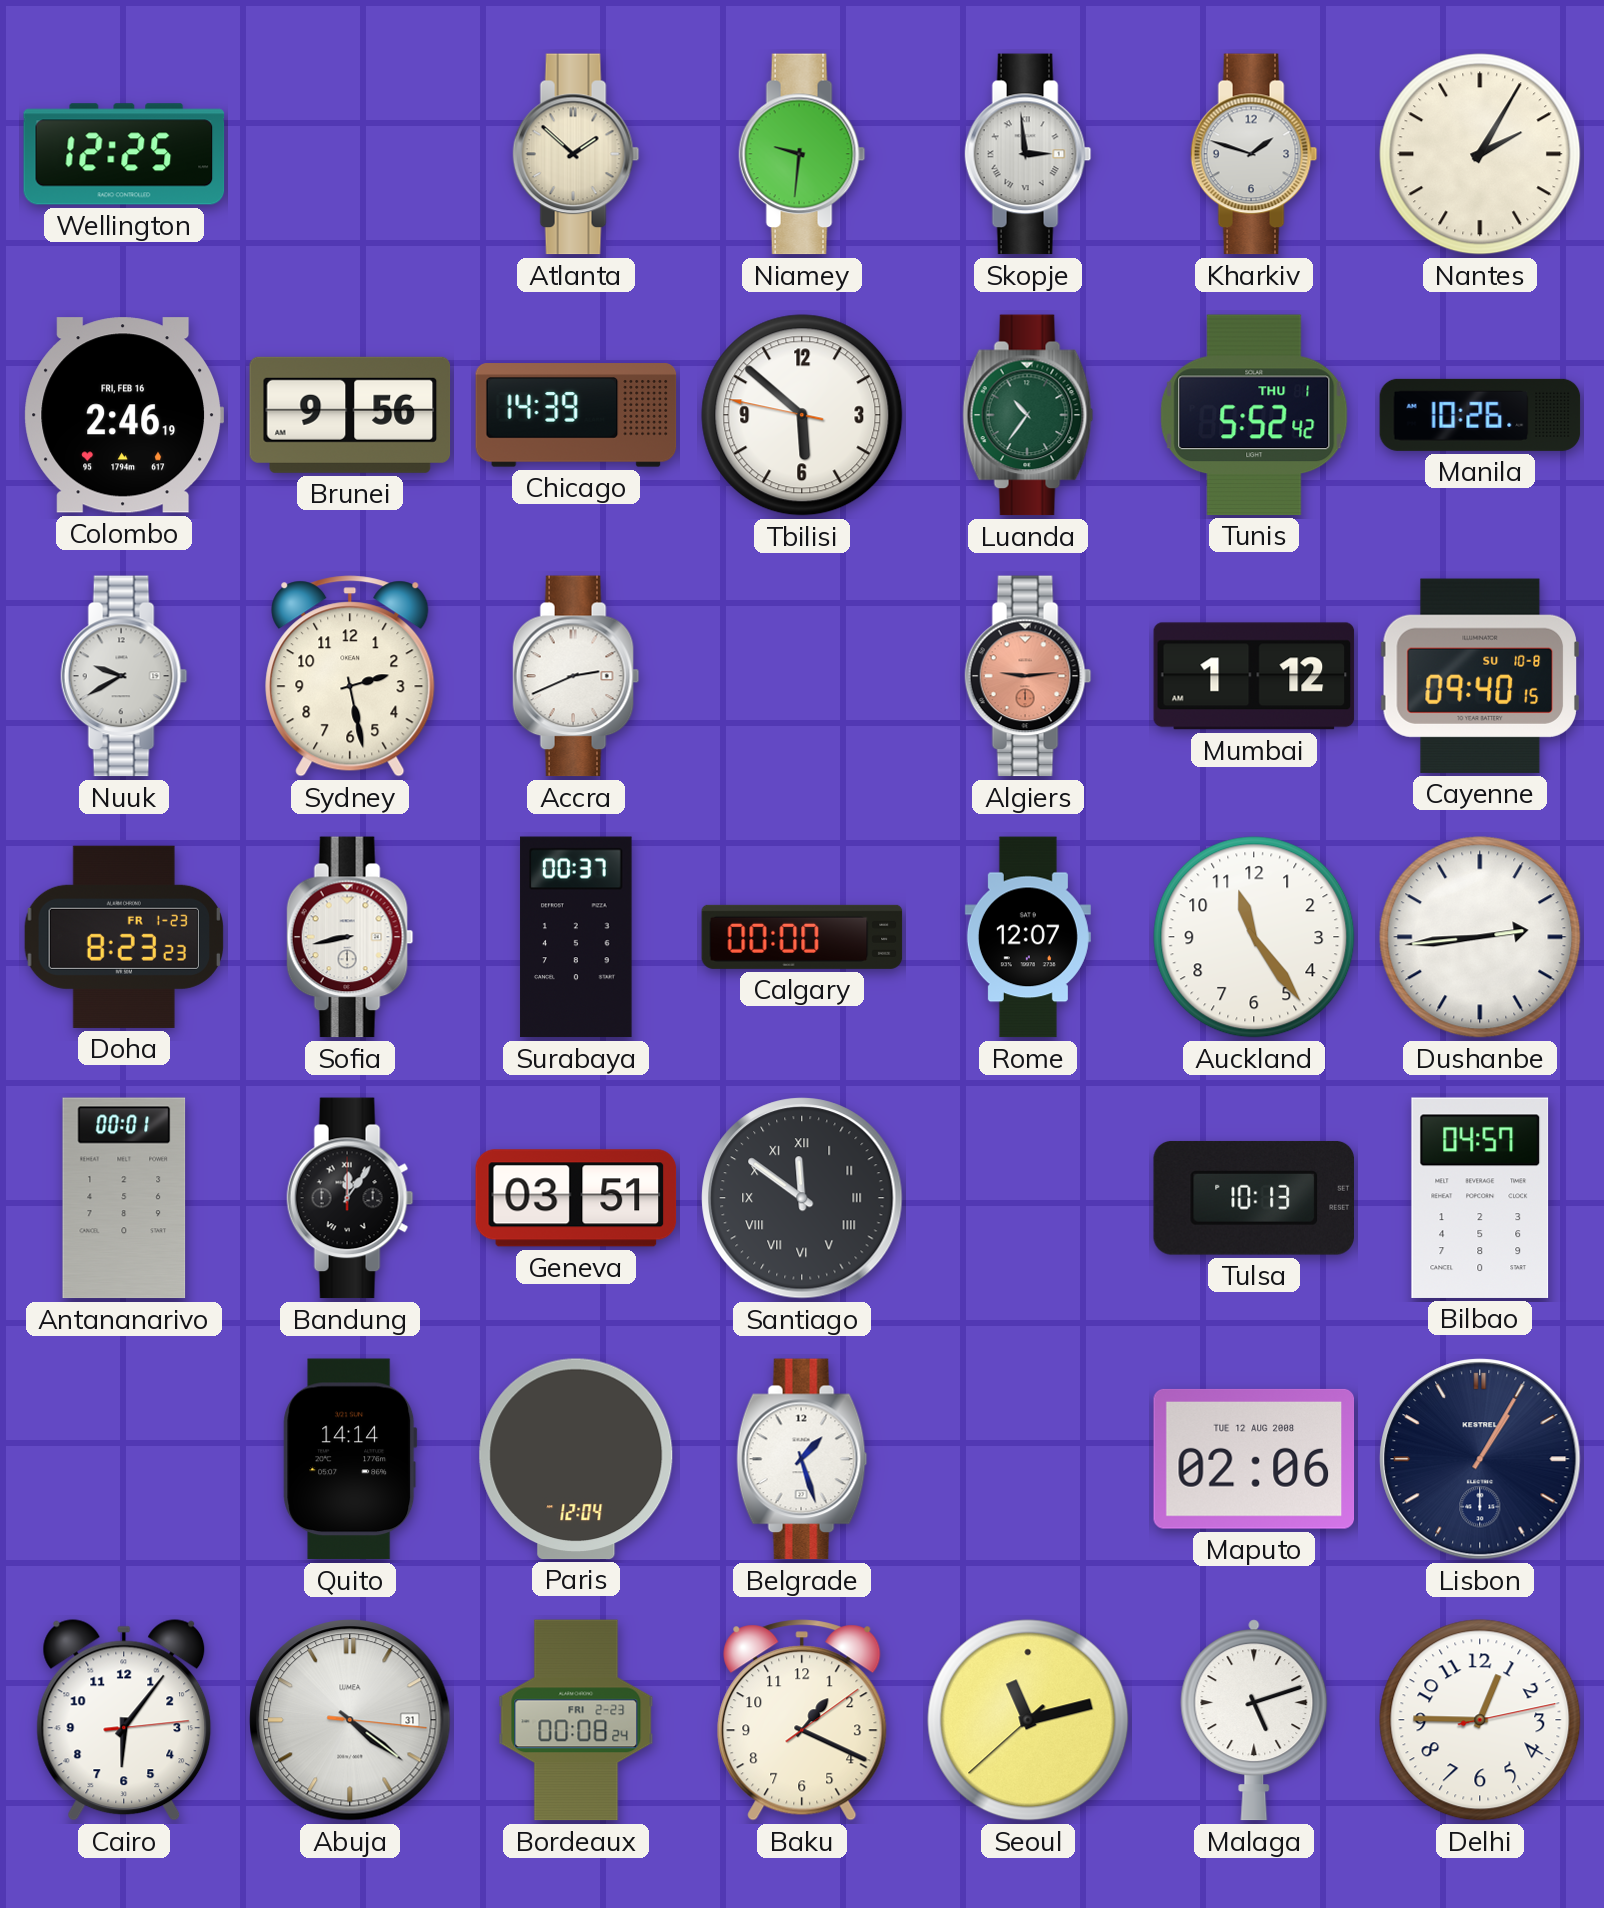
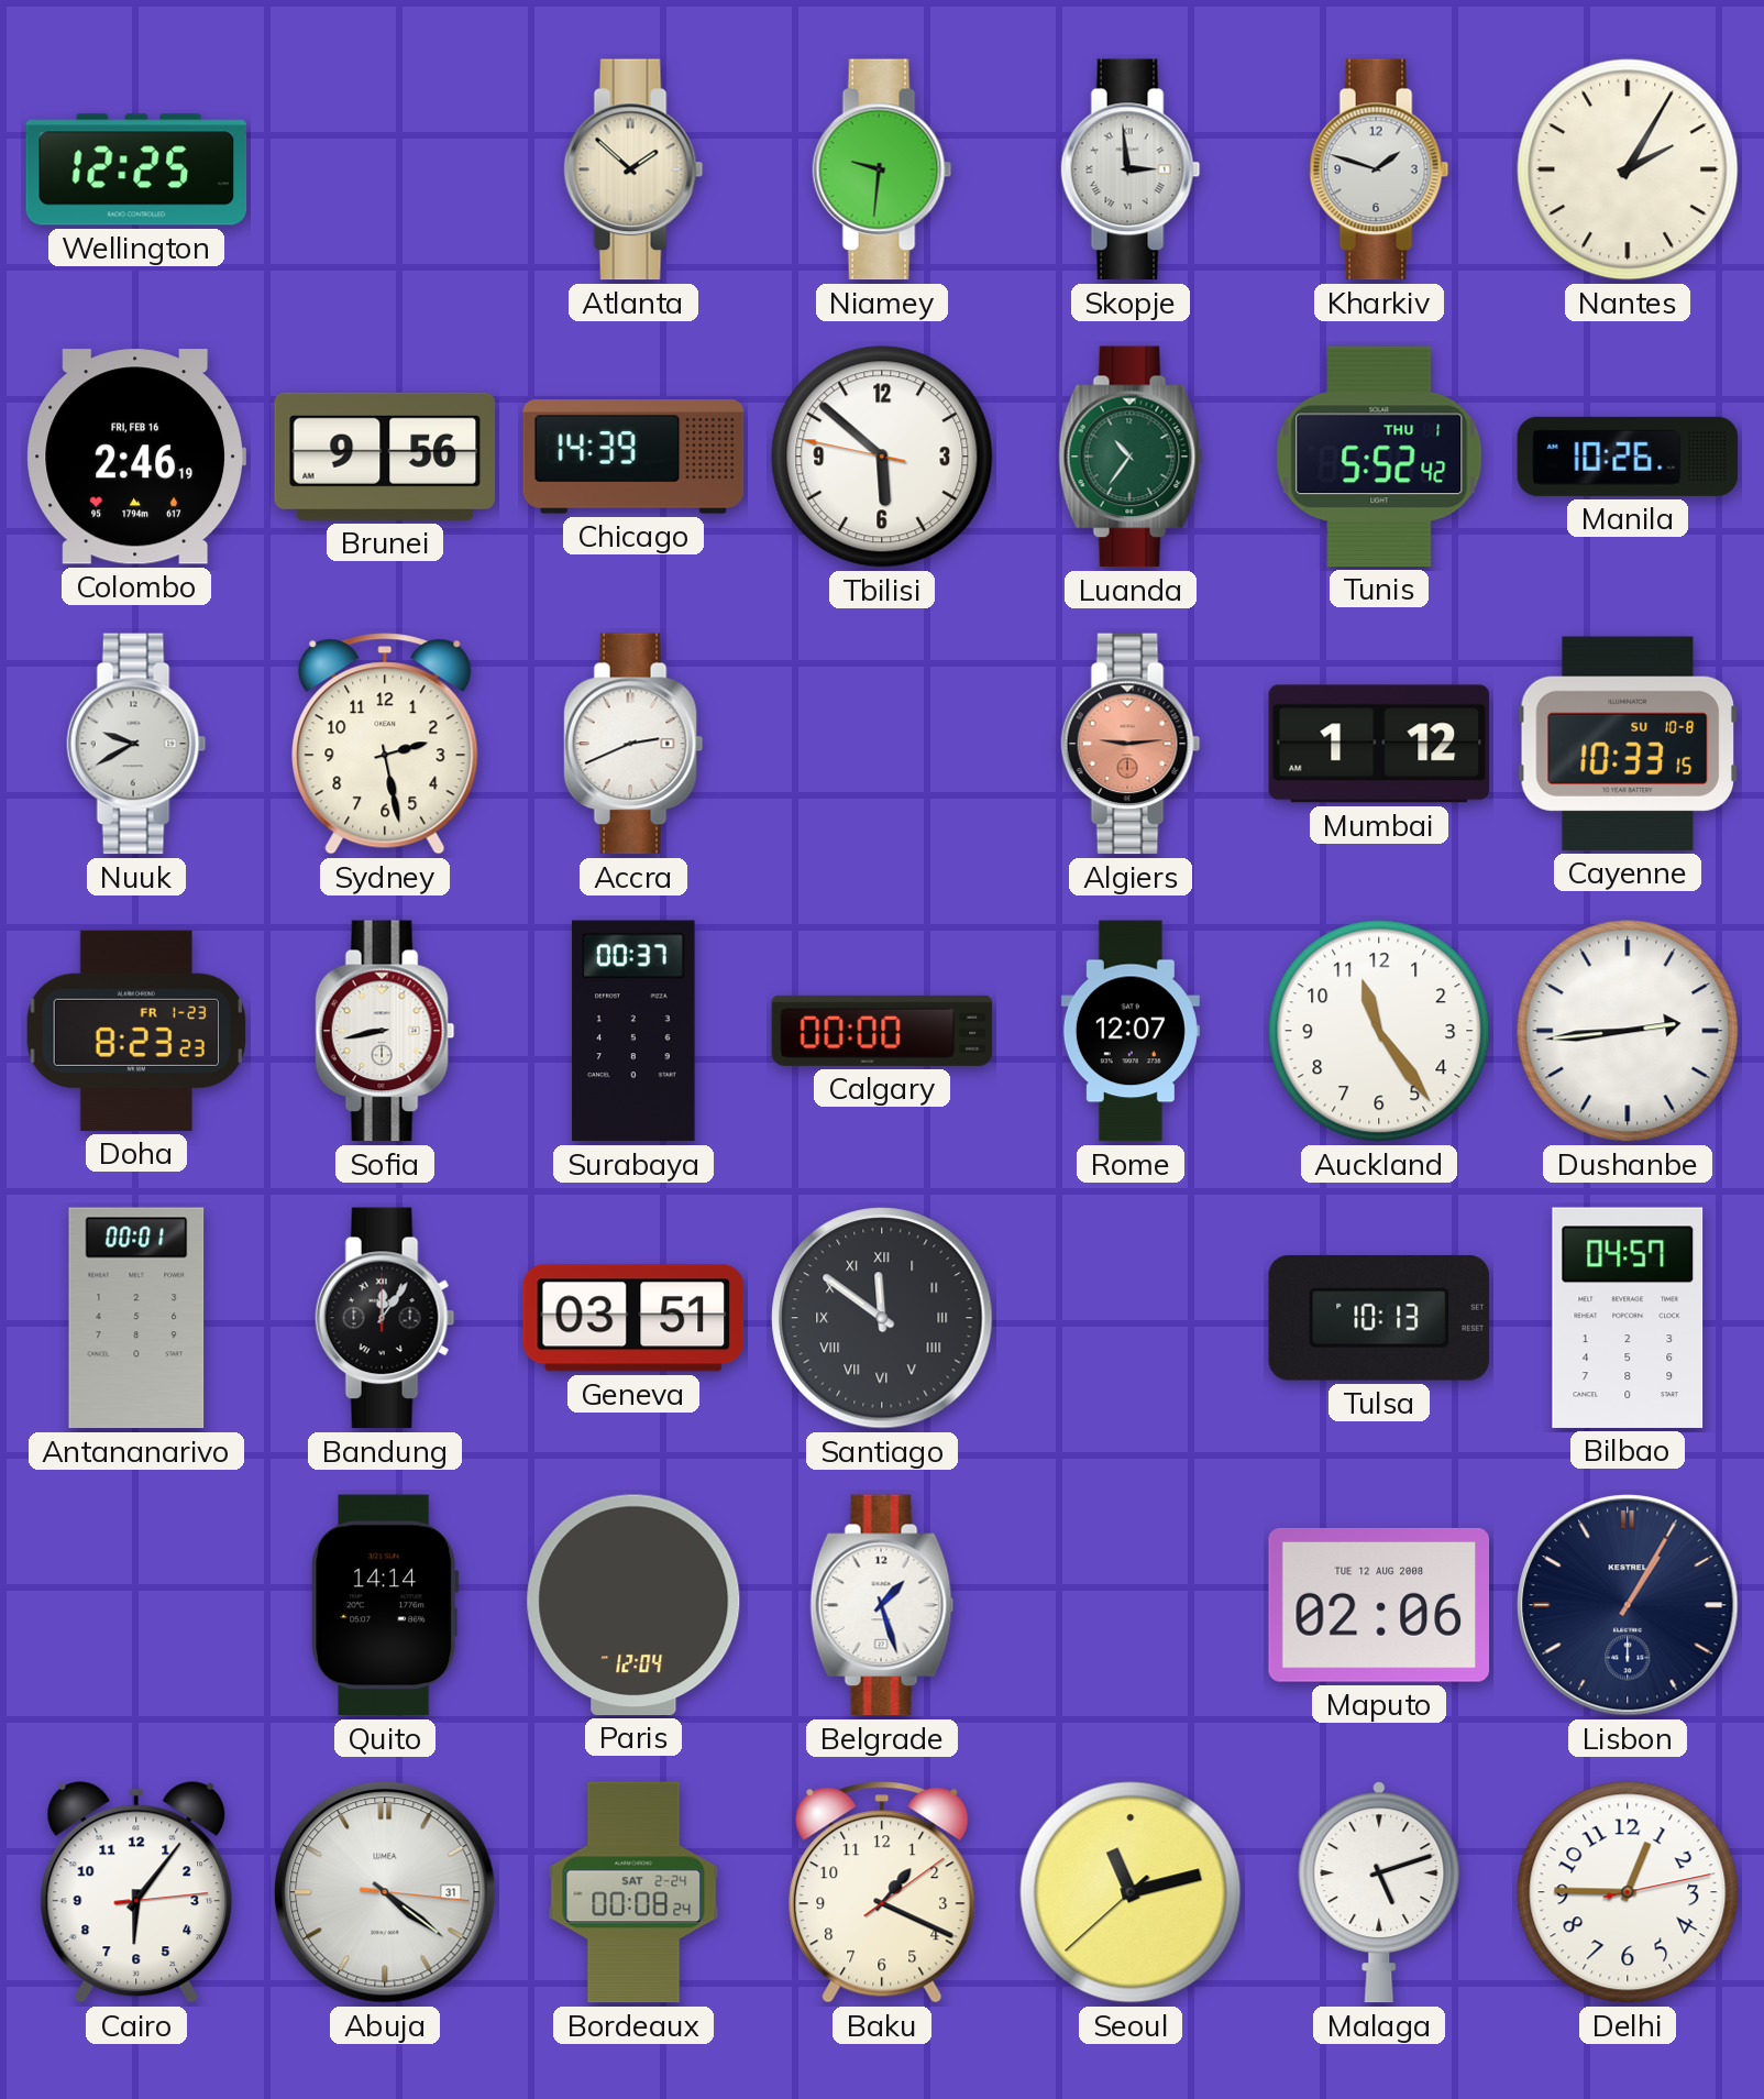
Cayenne: 09:40 -> 10:33
Bordeaux date: FRI 2-23 -> SAT 2-24
